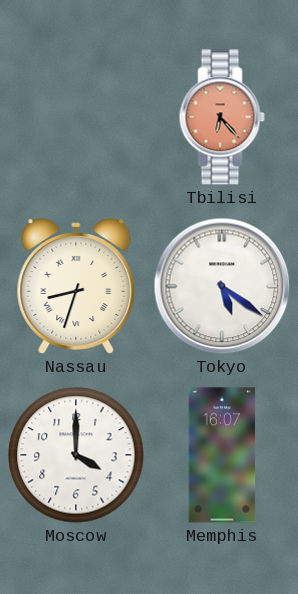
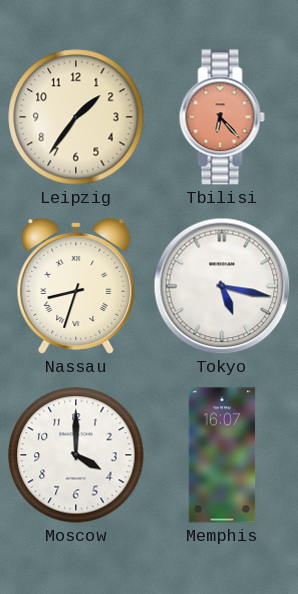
Leipzig: none -> 1:36
Tokyo: 5:21 -> 5:17
